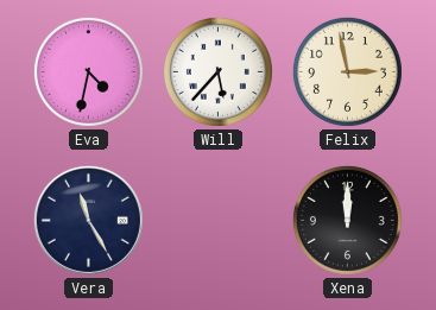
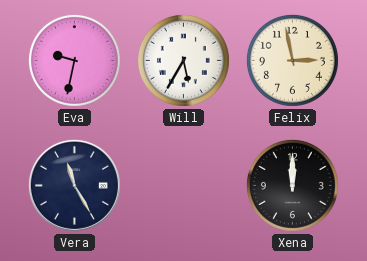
Eva: 4:32 -> 9:32
Will: 5:37 -> 5:35
